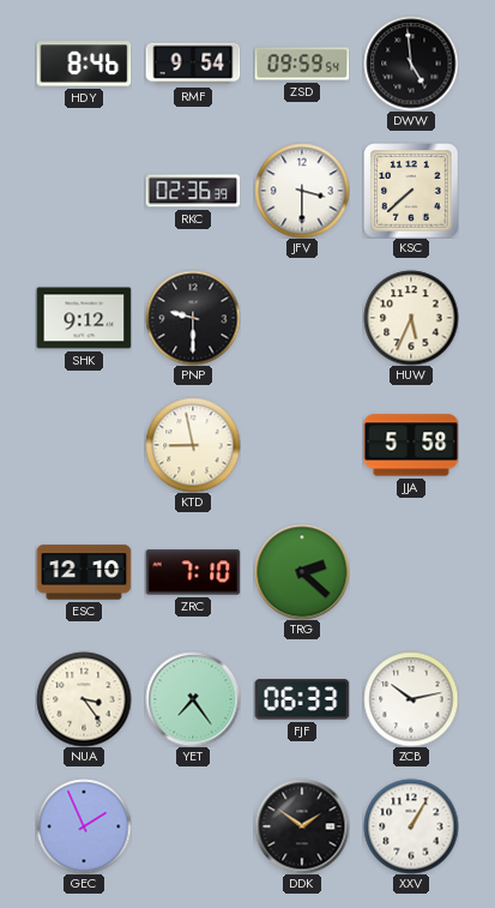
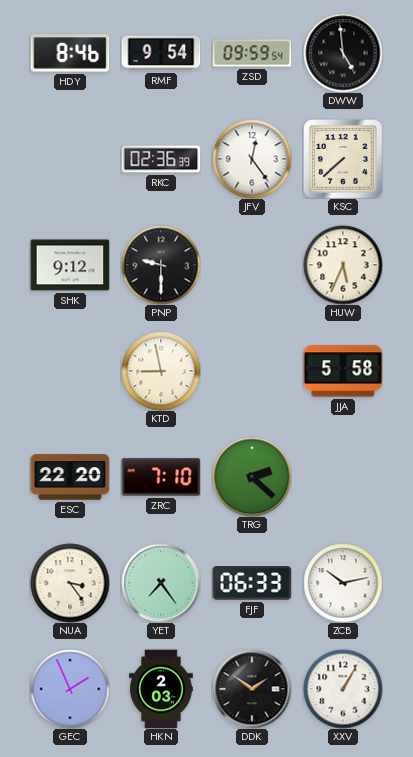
JFV: 3:30 -> 12:24
ESC: 12:10 -> 22:20
HKN: none -> 2:03
